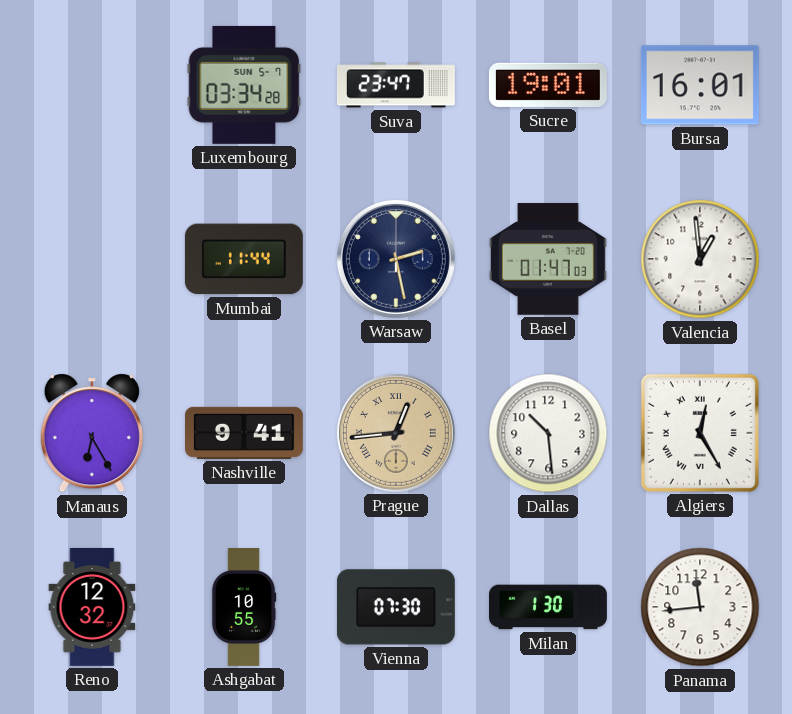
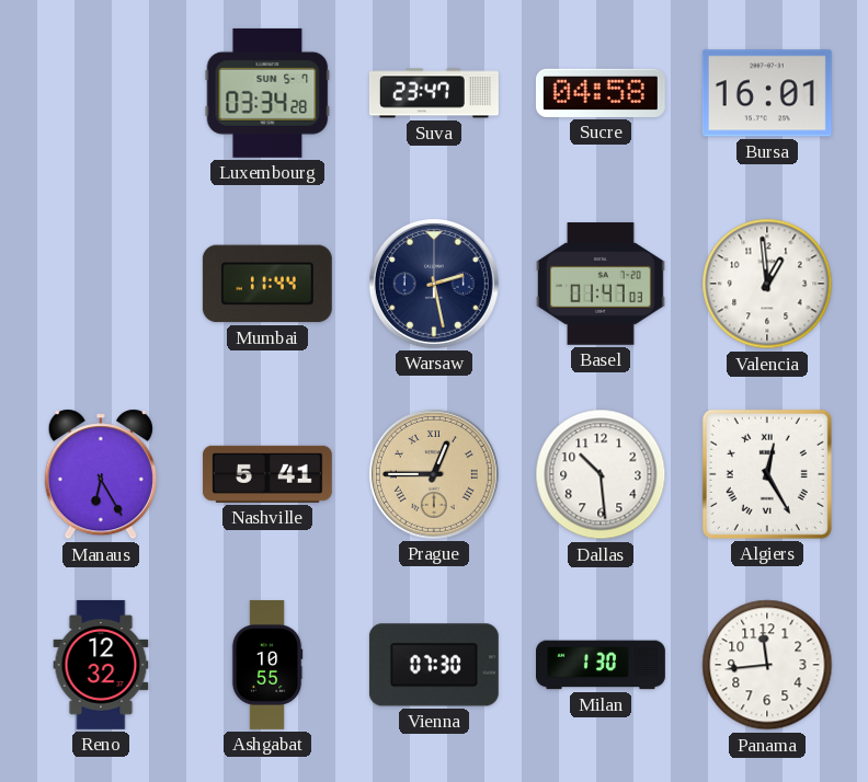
Sucre: 19:01 -> 04:58
Nashville: 9:41 -> 5:41
Prague: 12:44 -> 12:45
